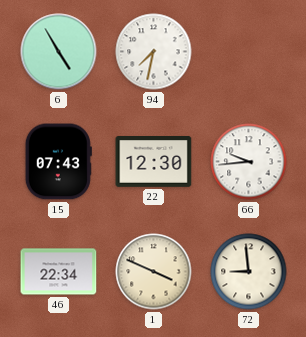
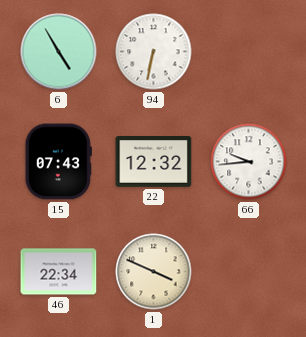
94: 7:32 -> 6:32
22: 12:30 -> 12:32
72: 8:59 -> none
